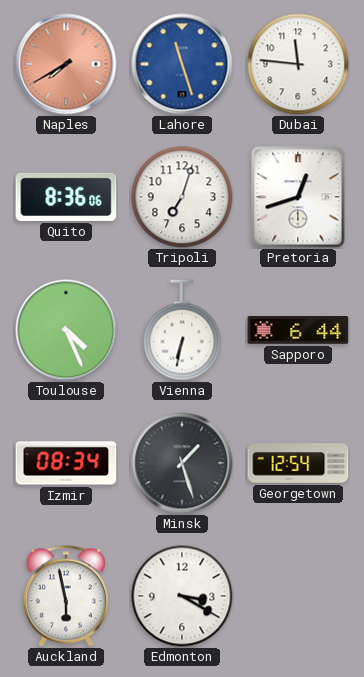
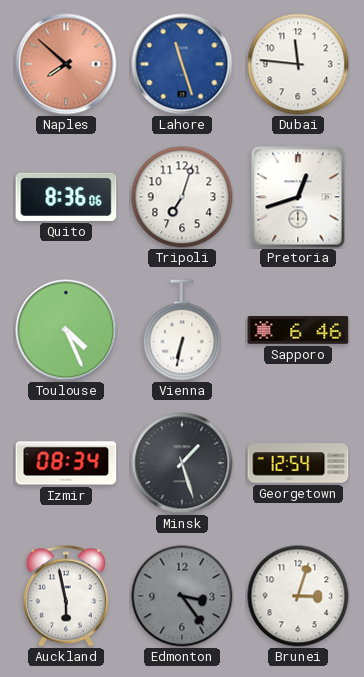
Naples: 7:40 -> 7:52
Sapporo: 6:44 -> 6:46
Edmonton: 3:20 -> 3:24
Edmonton dial: white -> grey
Brunei: none -> 3:03
